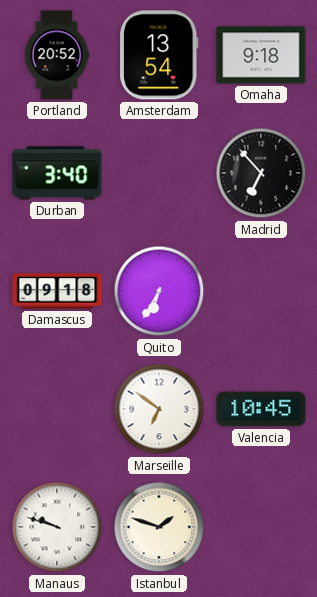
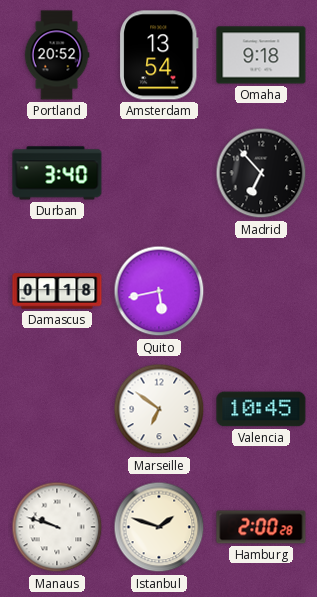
Damascus: 09:18 -> 01:18
Quito: 6:35 -> 5:43
Hamburg: none -> 2:00
